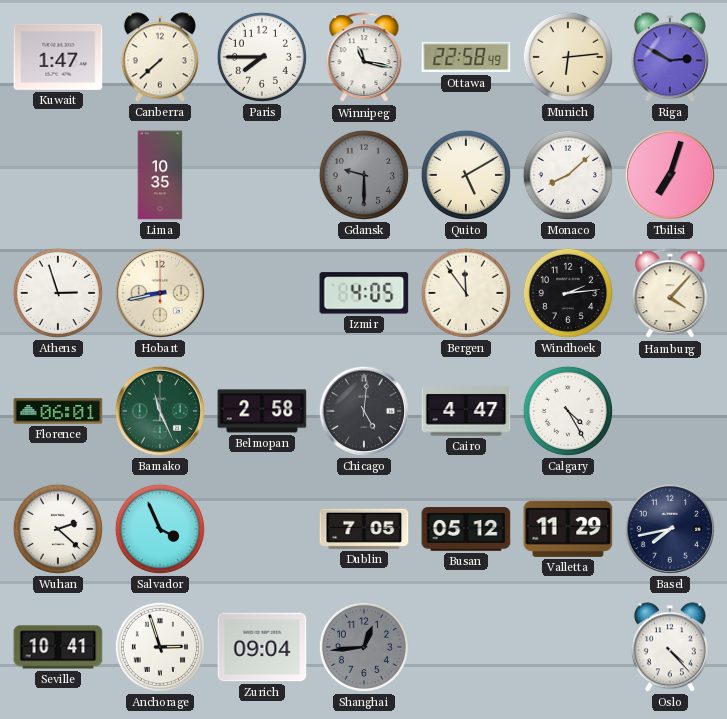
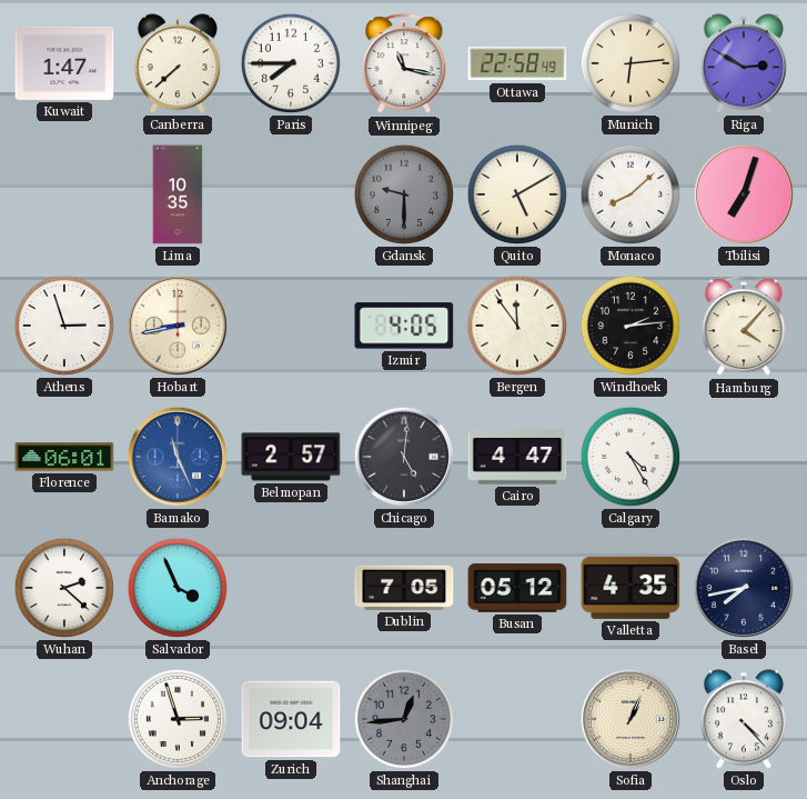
Bamako dial: green -> blue
Belmopan: 2:58 -> 2:57
Valletta: 11:29 -> 4:35
Seville: 10:41 -> none
Sofia: none -> 1:04
